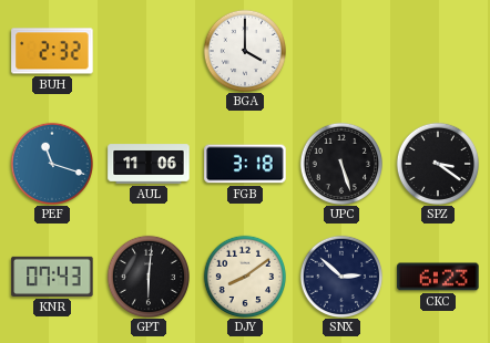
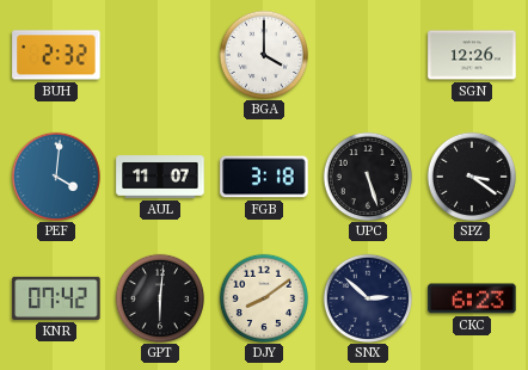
SGN: none -> 12:26
PEF: 11:18 -> 4:01
AUL: 11:06 -> 11:07
KNR: 07:43 -> 07:42
